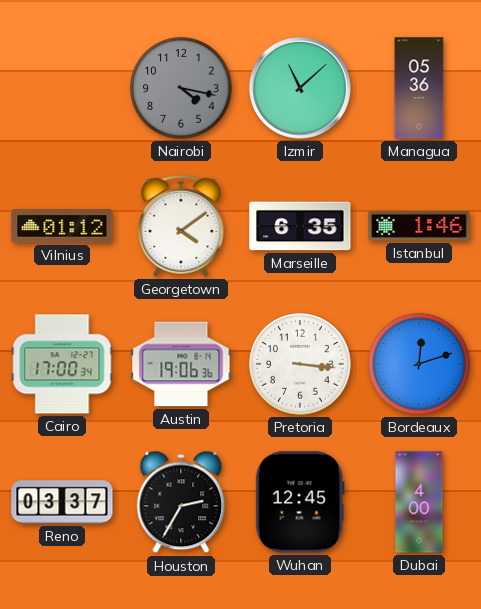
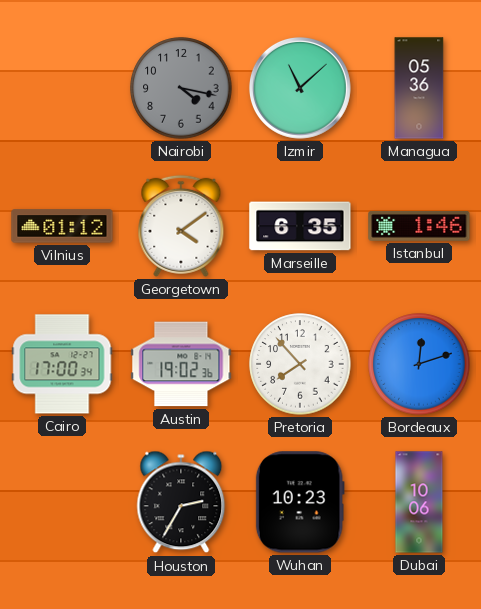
Austin: 19:06 -> 19:02
Pretoria: 3:16 -> 7:53
Reno: 03:37 -> none
Wuhan: 12:45 -> 10:23
Dubai: 4:00 -> 10:06
